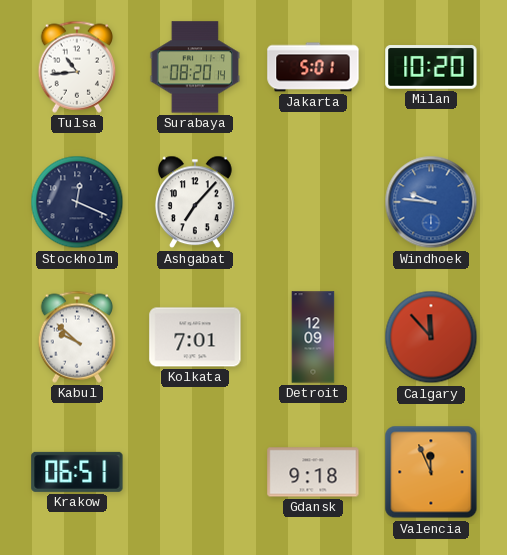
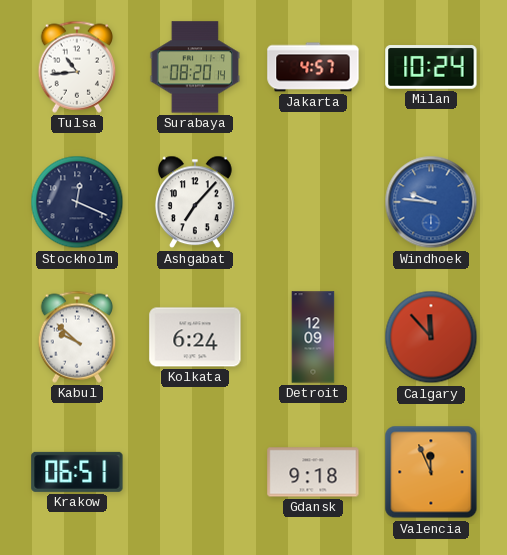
Jakarta: 5:01 -> 4:57
Milan: 10:20 -> 10:24
Kolkata: 7:01 -> 6:24
